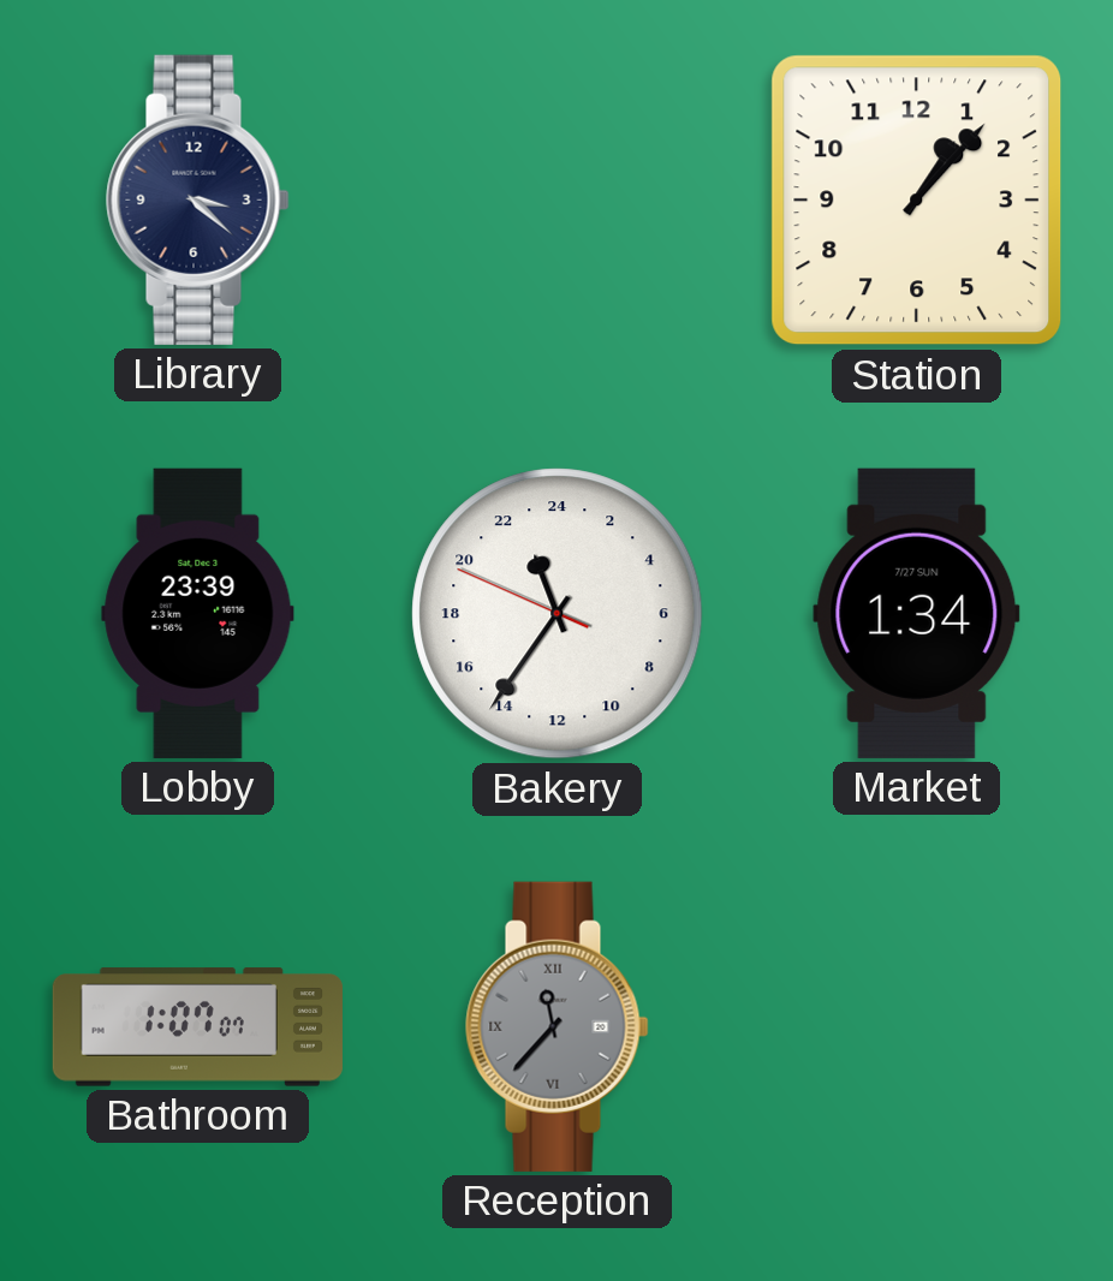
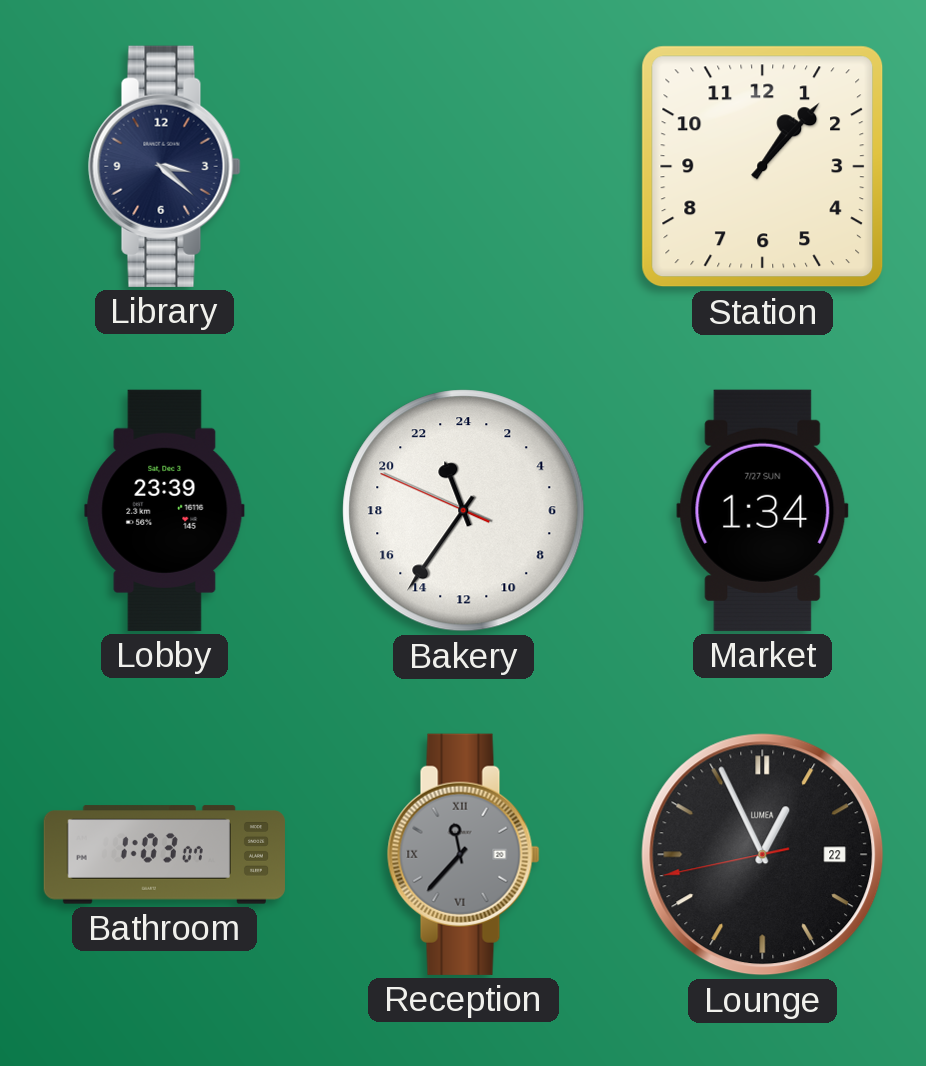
Bathroom: 1:07 -> 1:03
Lounge: none -> 12:55
